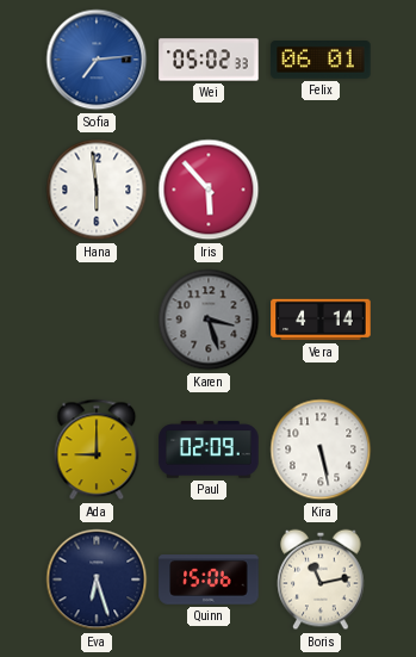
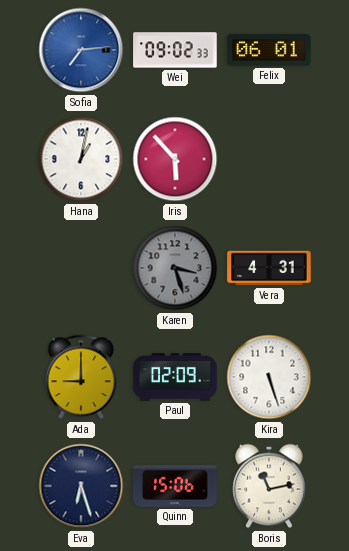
Wei: 05:02 -> 09:02
Hana: 5:59 -> 1:02
Vera: 4:14 -> 4:31
Kira: 5:28 -> 5:27
